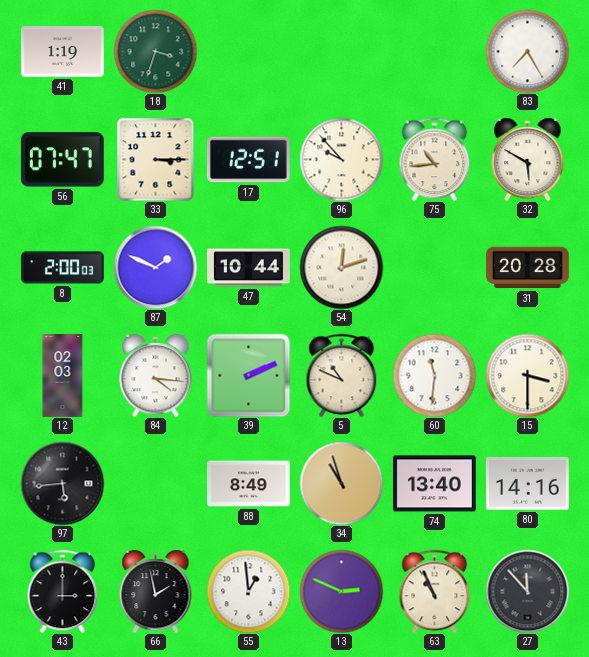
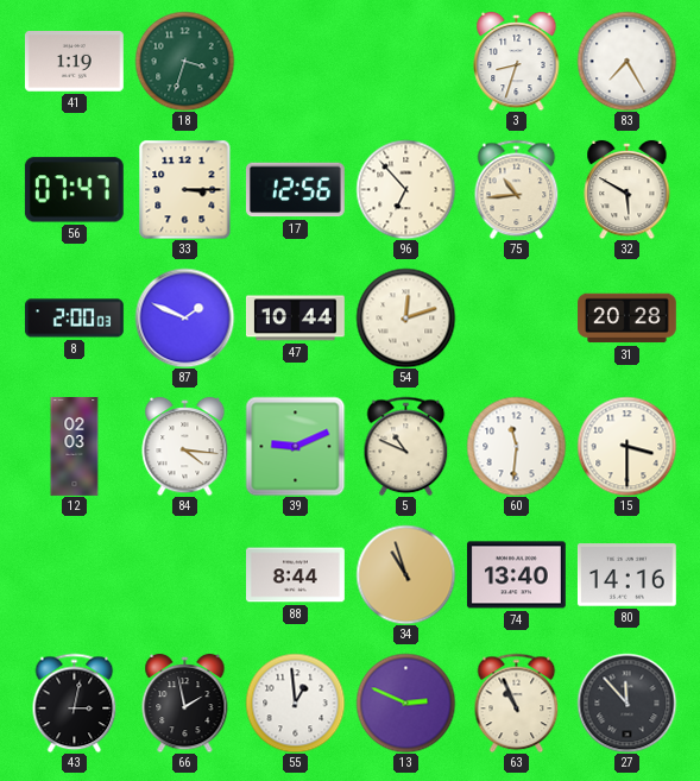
3: none -> 8:33
17: 12:51 -> 12:56
96: 9:53 -> 6:53
39: 2:11 -> 9:11
97: 5:44 -> none
88: 8:49 -> 8:44
43: 3:00 -> 3:02
